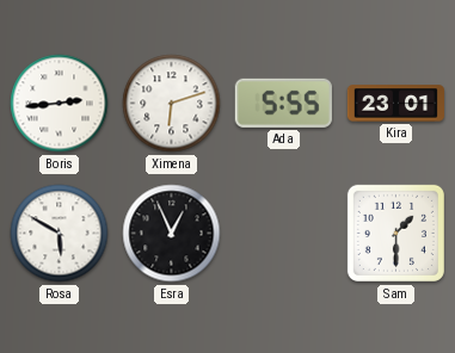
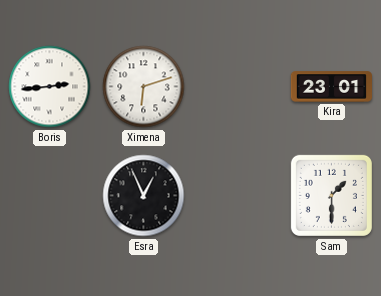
Ada: 5:55 -> none
Rosa: 5:50 -> none
